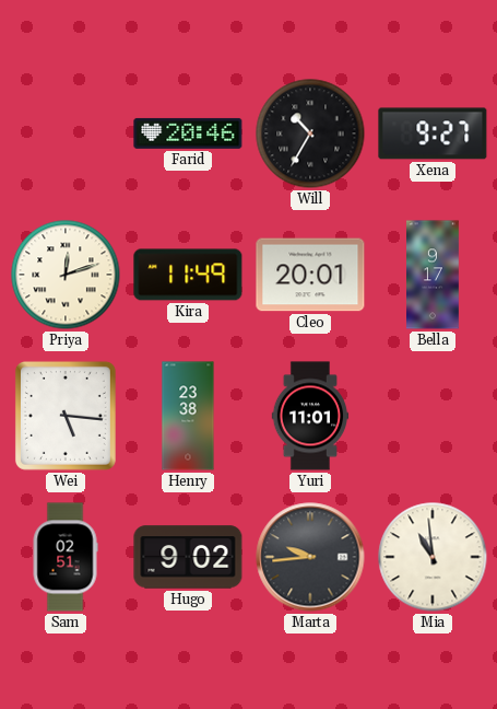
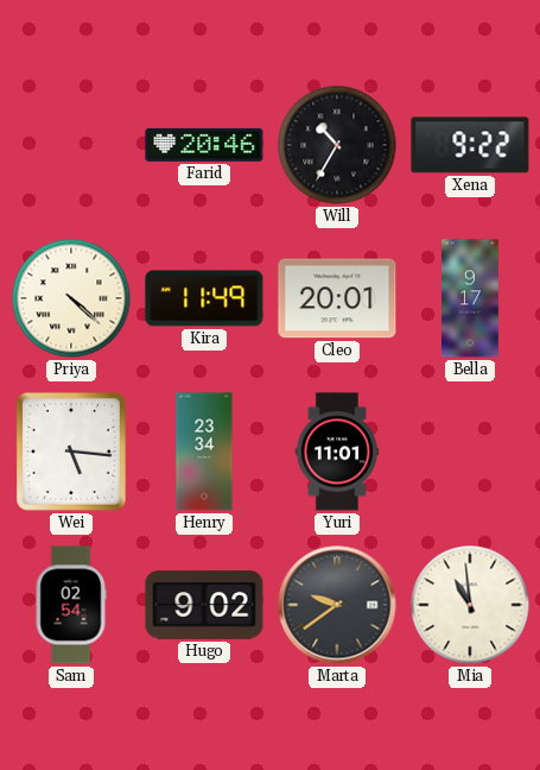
Xena: 9:27 -> 9:22
Priya: 12:12 -> 4:22
Henry: 23:38 -> 23:34
Sam: 02:51 -> 02:54
Marta: 9:44 -> 9:39
